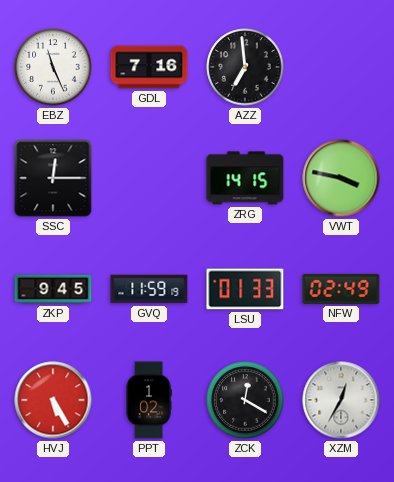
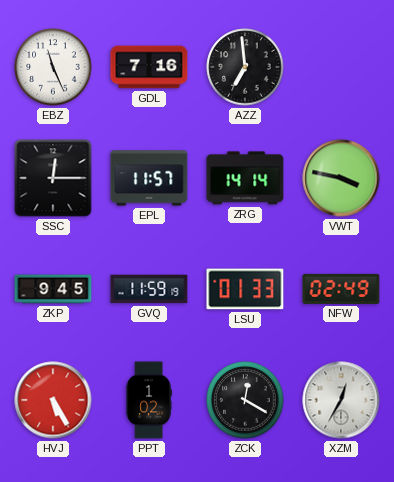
EPL: none -> 11:57
ZRG: 14:15 -> 14:14
